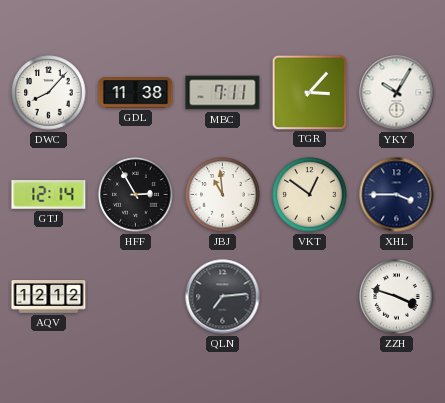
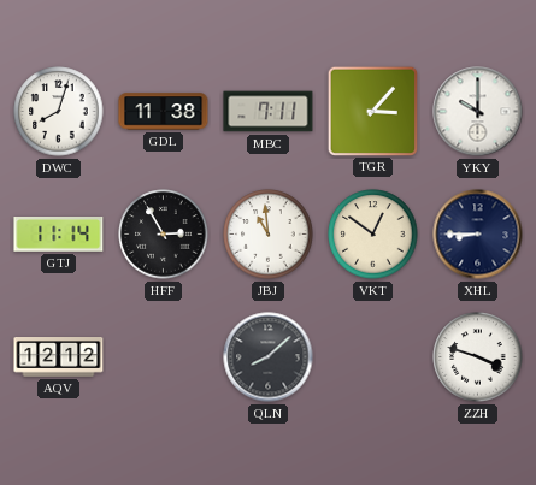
DWC: 8:07 -> 8:03
YKY: 10:05 -> 10:00
GTJ: 12:14 -> 11:14
XHL: 3:45 -> 8:45
QLN: 7:14 -> 8:08
